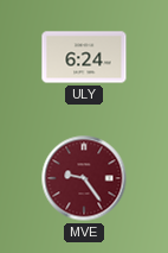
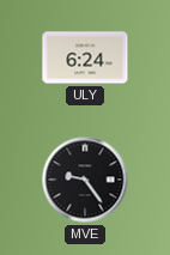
MVE dial: burgundy -> black
